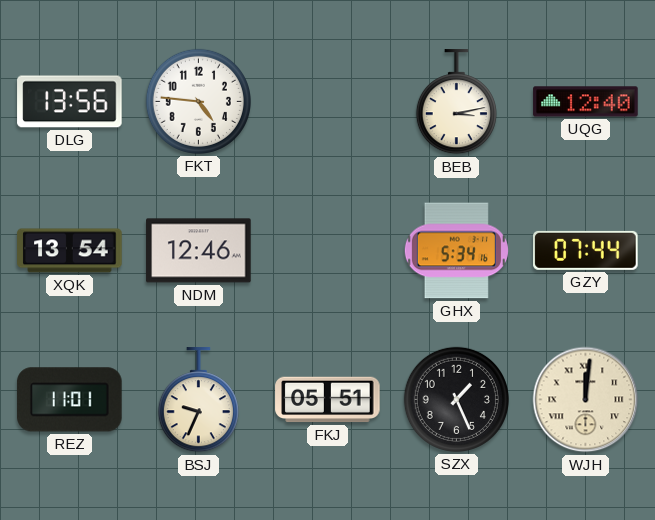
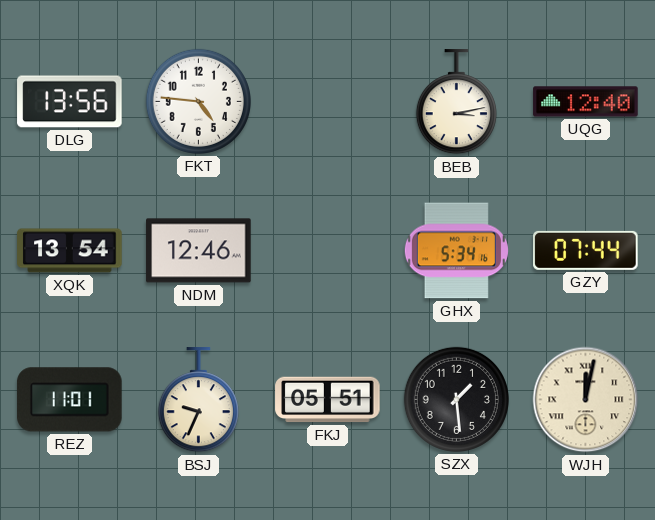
SZX: 1:26 -> 1:29
WJH: 12:01 -> 12:02
